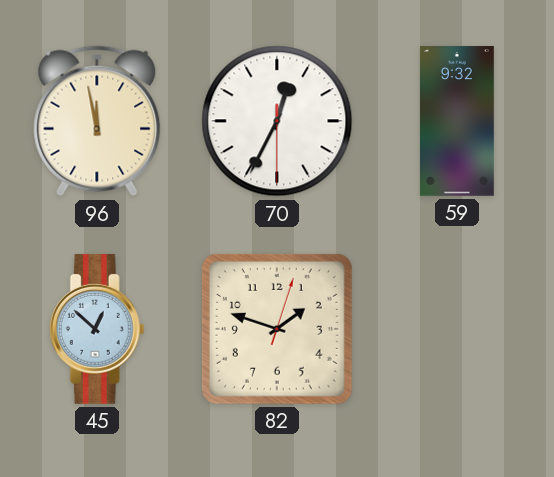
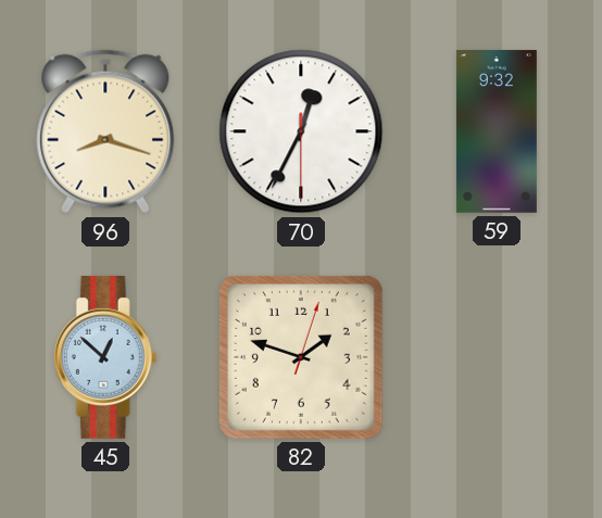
96: 11:58 -> 8:18
